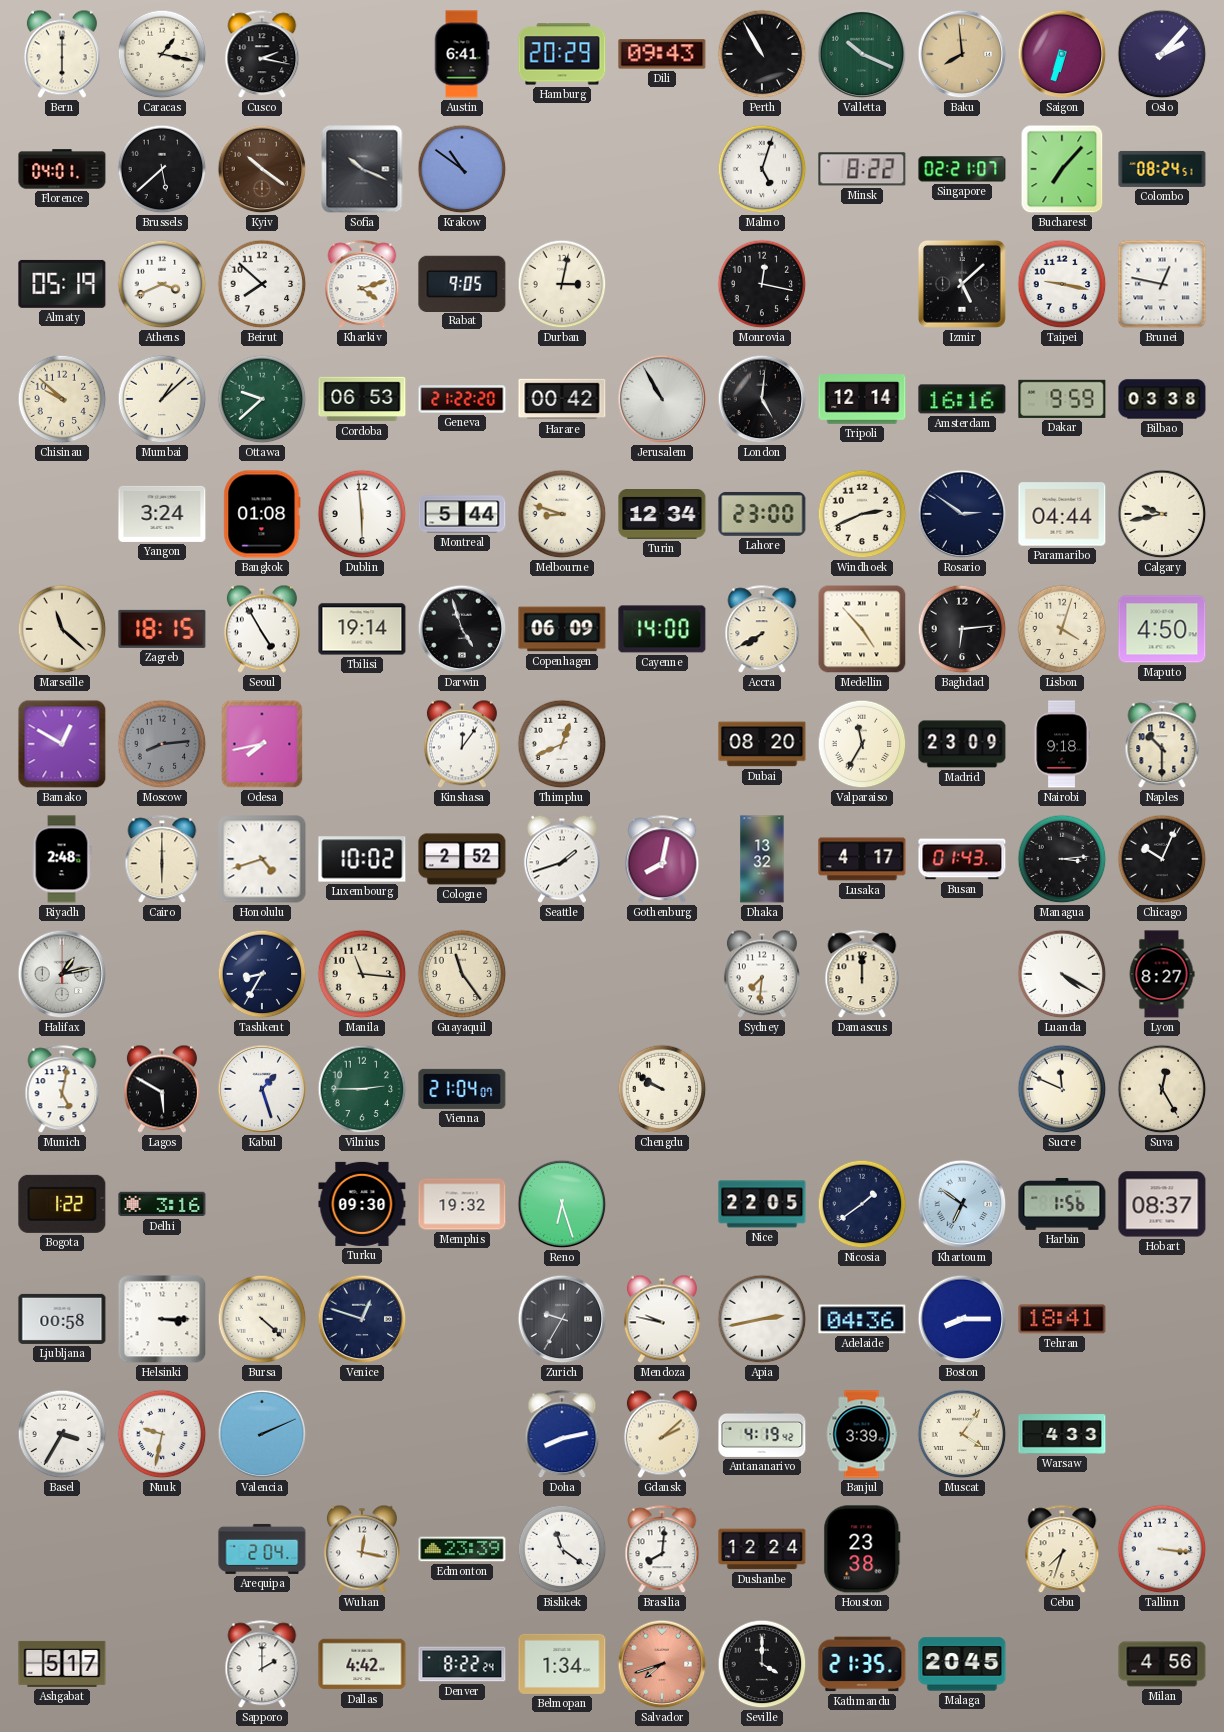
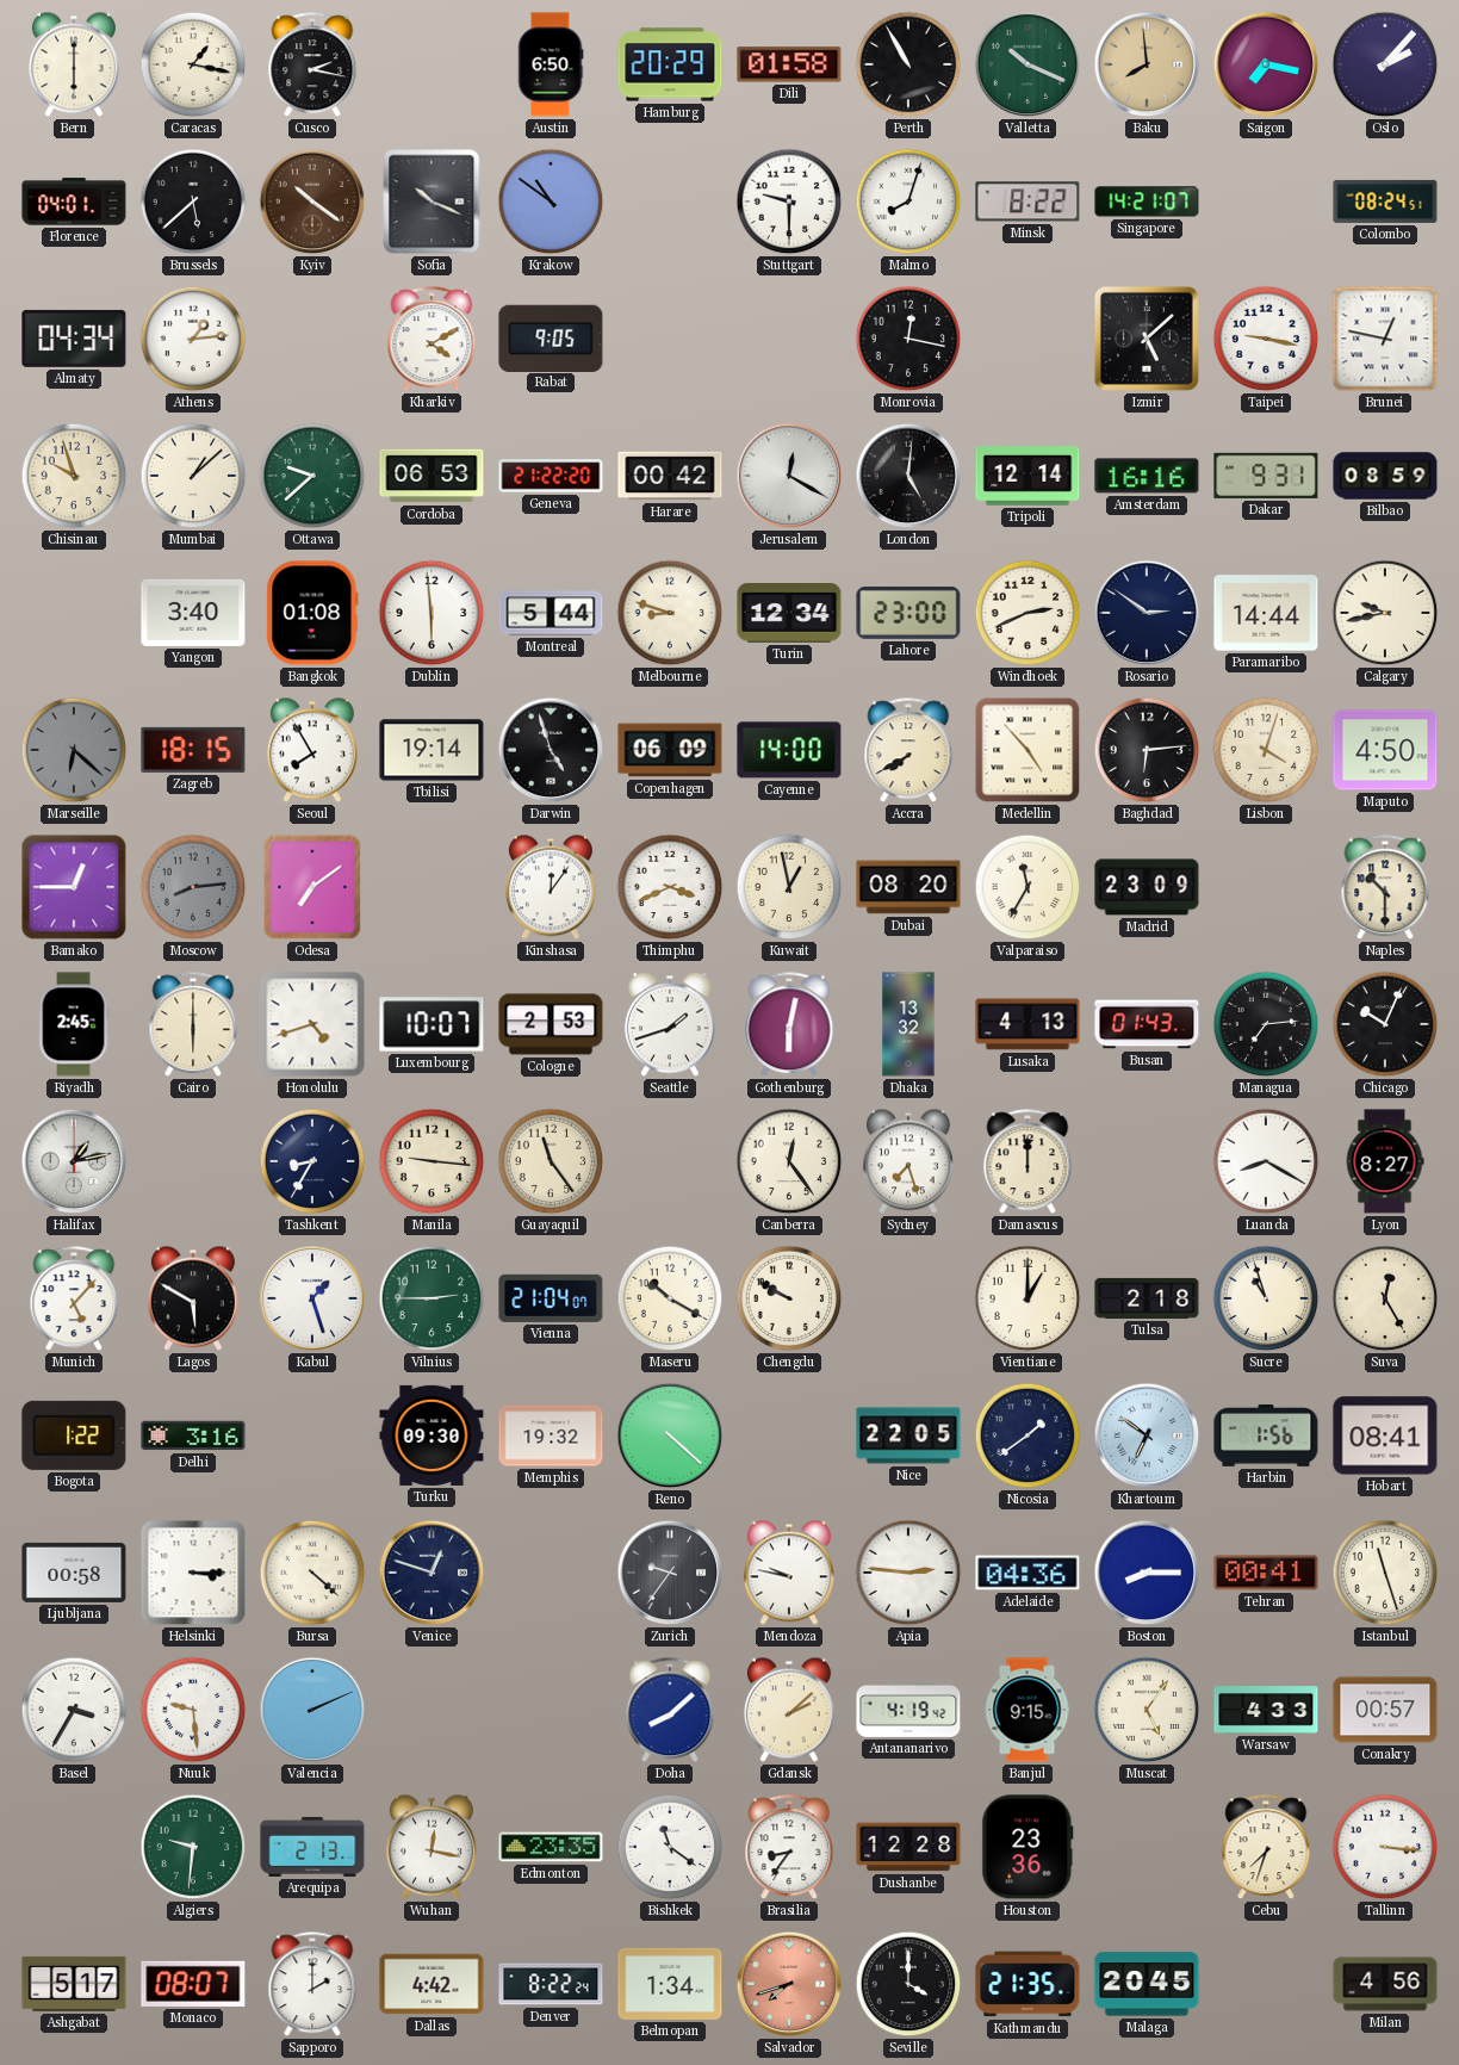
Austin: 6:41 -> 6:50
Dili: 09:43 -> 01:58
Saigon: 6:33 -> 7:17
Stuttgart: none -> 9:30
Malmo: 5:03 -> 8:03
Singapore: 02:21 -> 14:21
Bucharest: 7:07 -> none
Almaty: 05:19 -> 04:34
Athens: 3:41 -> 1:14
Beirut: 7:52 -> none
Kharkiv: 4:12 -> 4:10
Durban: 3:02 -> none
Chisinau: 9:52 -> 9:57
Jerusalem: 10:55 -> 12:20
Dakar: 9:59 -> 9:31
Bilbao: 03:38 -> 08:59
Yangon: 3:24 -> 3:40
Paramaribo: 04:44 -> 14:44
Marseille: 11:22 -> 6:22
Marseille dial: cream -> grey
Seoul: 4:55 -> 7:55
Bamako: 12:50 -> 12:45
Odesa: 7:43 -> 7:09
Thimphu: 12:41 -> 3:41
Kuwait: none -> 12:58
Nairobi: 9:18 -> none
Riyadh: 2:48 -> 2:45
Luxembourg: 10:02 -> 10:07
Cologne: 2:52 -> 2:53
Gothenburg: 8:02 -> 6:02
Lusaka: 4:17 -> 4:13
Managua: 3:14 -> 7:14
Manila: 11:16 -> 9:16
Canberra: none -> 12:24
Sydney: 7:31 -> 7:27
Luanda: 4:20 -> 8:20
Munich: 5:02 -> 5:07
Maseru: none -> 10:20
Vientiane: none -> 1:00
Tulsa: none -> 2:18
Sucre: 11:49 -> 10:57
Reno: 6:27 -> 4:22
Hobart: 08:37 -> 08:41
Zurich: 9:35 -> 9:36
Apia: 2:43 -> 2:46
Tehran: 18:41 -> 00:41
Istanbul: none -> 11:27
Nuuk: 9:32 -> 9:29
Doha: 8:13 -> 8:08
Banjul: 3:39 -> 9:15
Muscat: 4:06 -> 5:06
Conakry: none -> 00:57
Algiers: none -> 9:31
Arequipa: 2:04 -> 2:13
Edmonton: 23:39 -> 23:35
Brasilia: 8:01 -> 8:36
Dushanbe: 12:24 -> 12:28
Houston: 23:38 -> 23:36
Monaco: none -> 08:07
